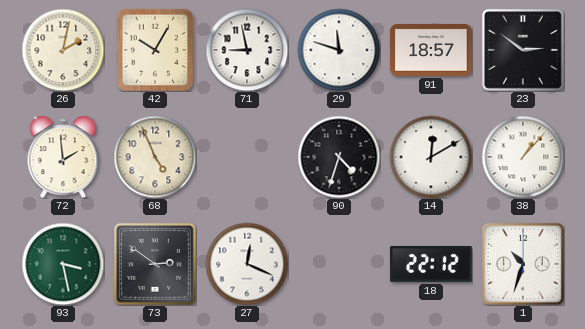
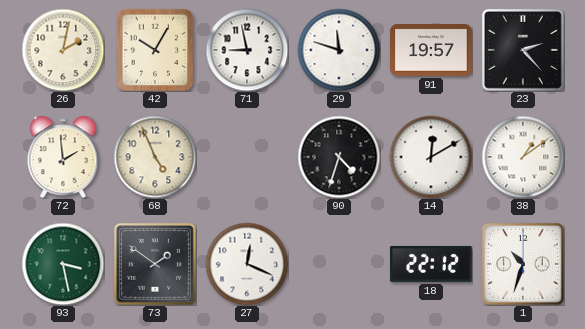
91: 18:57 -> 19:57
23: 2:51 -> 2:23
38: 1:07 -> 1:09
73: 2:51 -> 1:51
